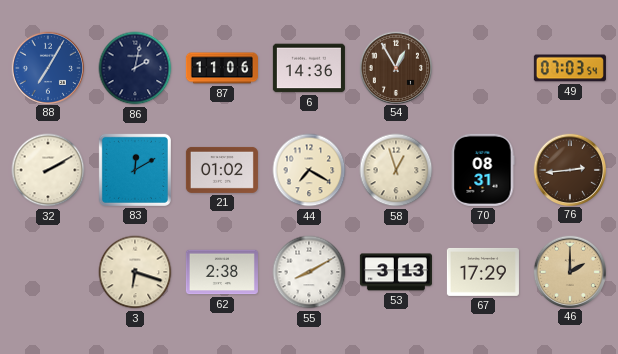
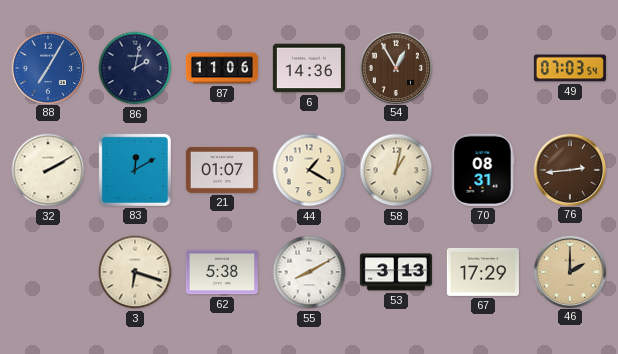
21: 01:02 -> 01:07
44: 7:20 -> 1:20
58: 12:57 -> 1:02
62: 2:38 -> 5:38
